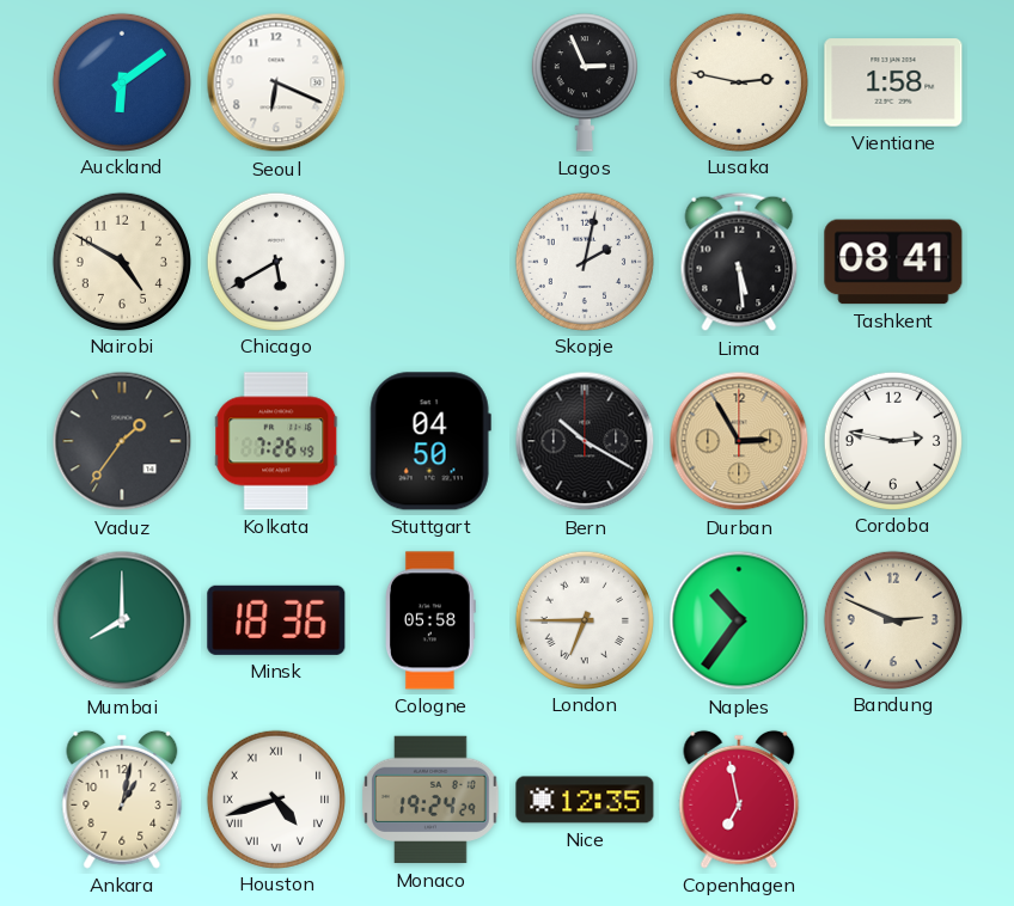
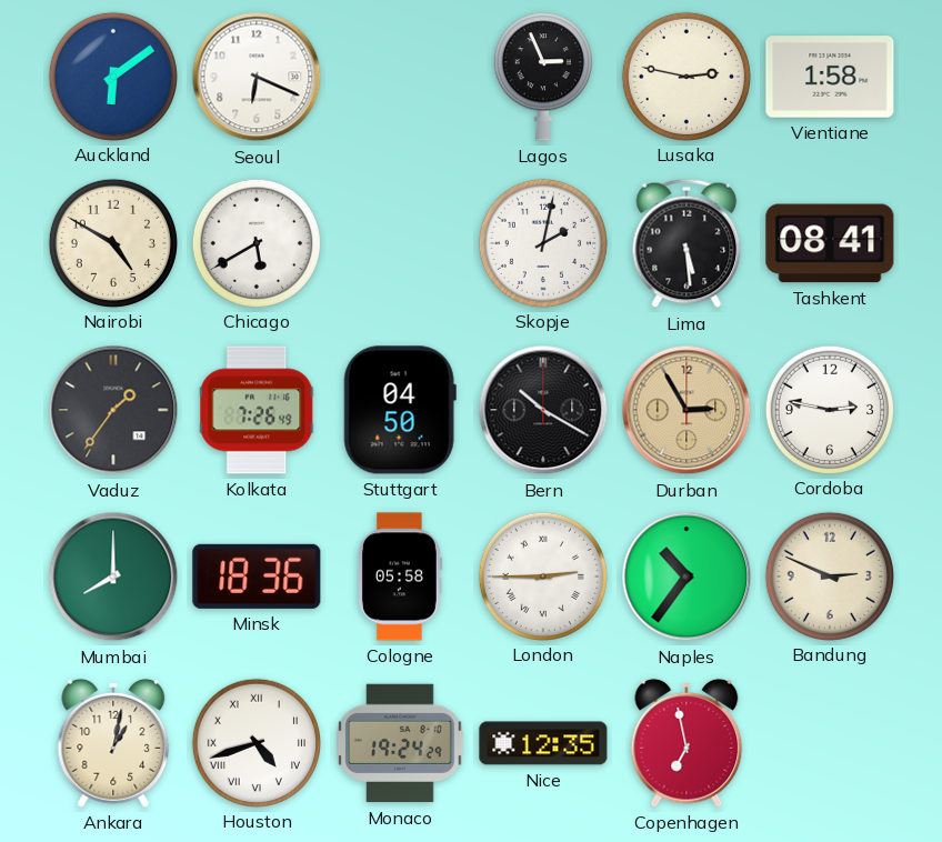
London: 6:45 -> 2:45
